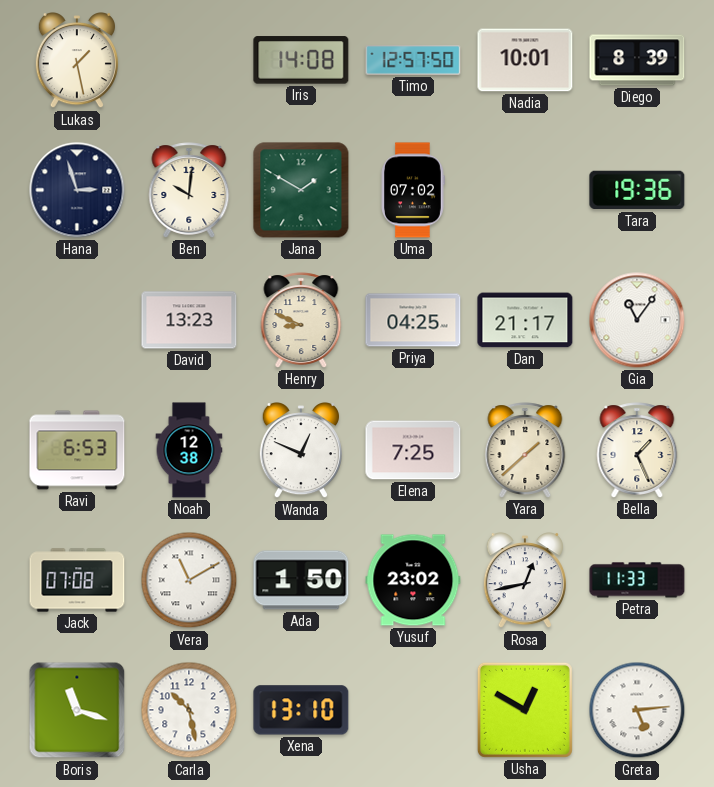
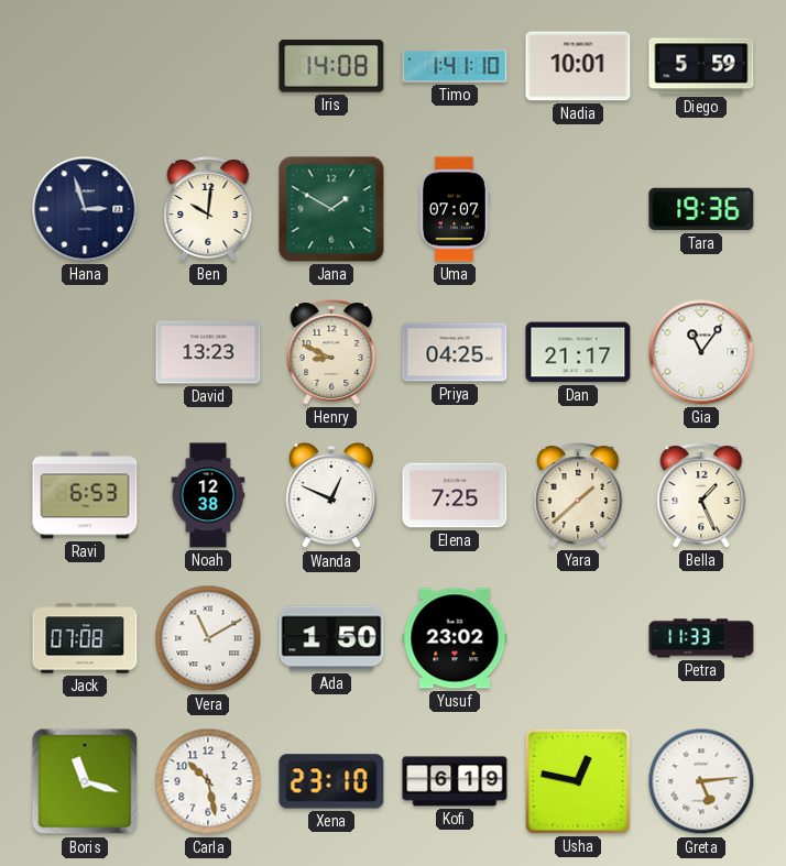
Lukas: 1:28 -> none
Timo: 12:57 -> 1:41
Diego: 8:39 -> 5:59
Uma: 07:02 -> 07:07
Rosa: 12:43 -> none
Xena: 13:10 -> 23:10
Kofi: none -> 6:19
Usha: 12:50 -> 12:47
